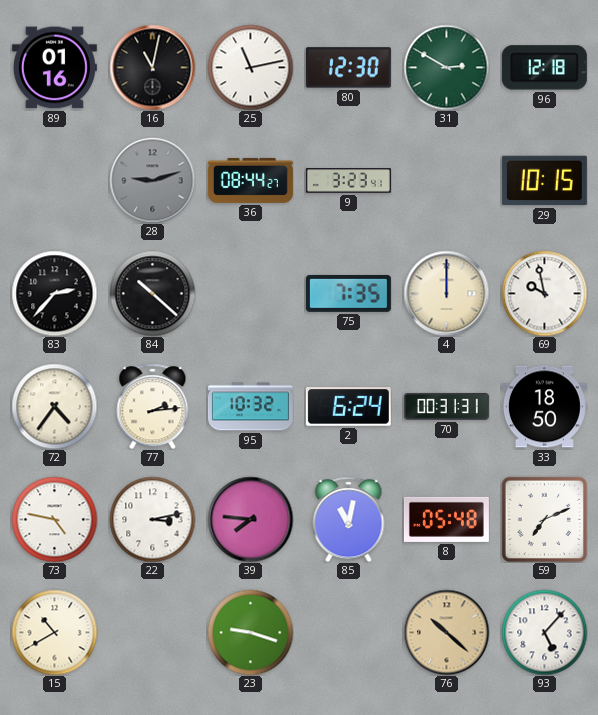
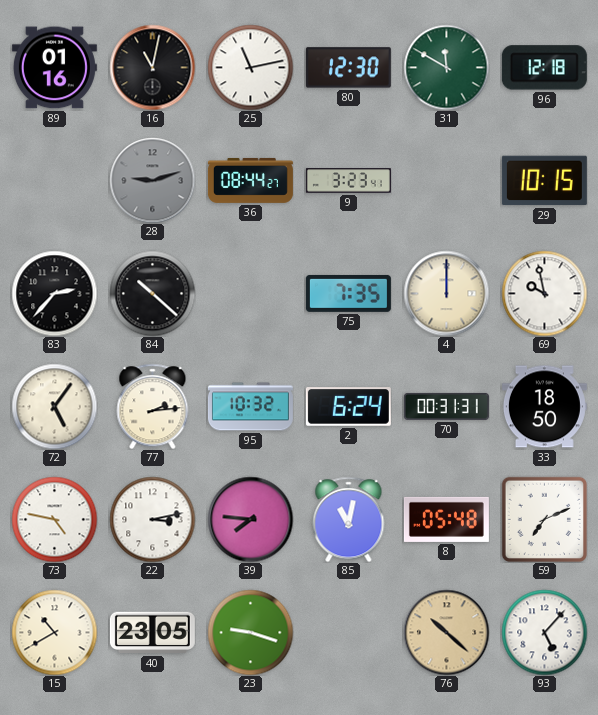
31: 2:50 -> 11:50
72: 4:36 -> 5:06
40: none -> 23:05
